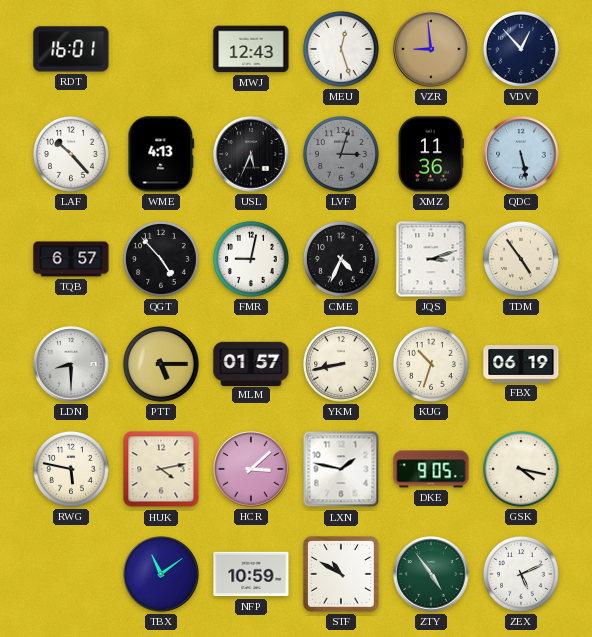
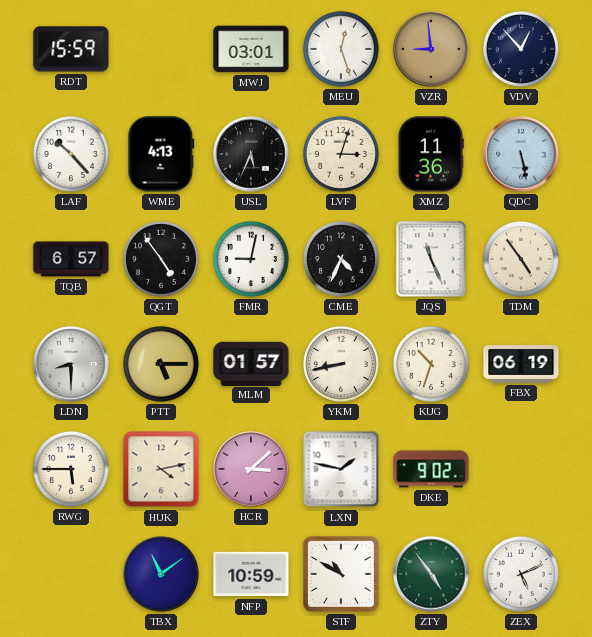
RDT: 16:01 -> 15:59
MWJ: 12:43 -> 03:01
LVF dial: grey -> cream
QGT: 4:53 -> 4:54
JQS: 3:12 -> 11:26
RWG: 5:47 -> 5:45
DKE: 9:05 -> 9:02
GSK: 4:17 -> none
